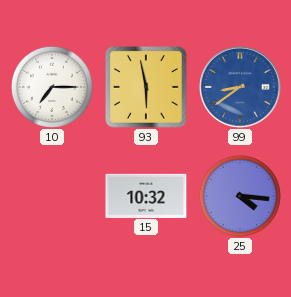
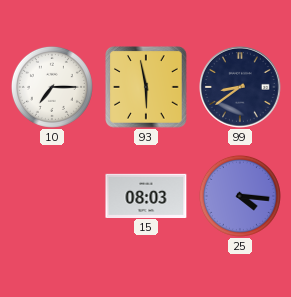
99 dial: blue -> navy
15: 10:32 -> 08:03
